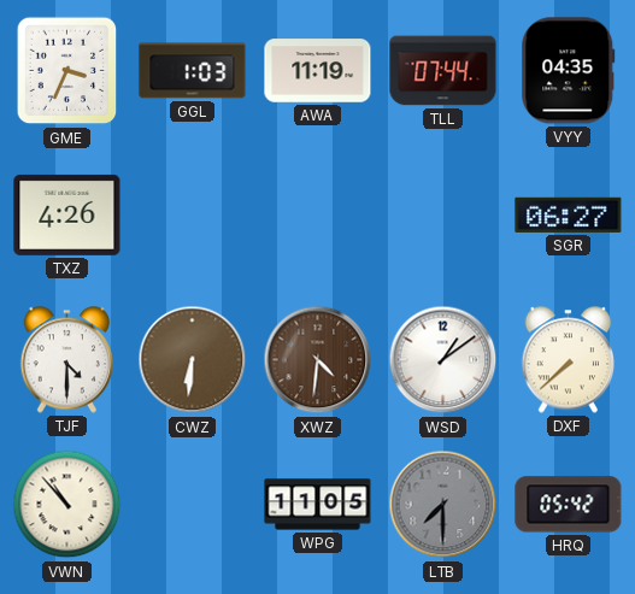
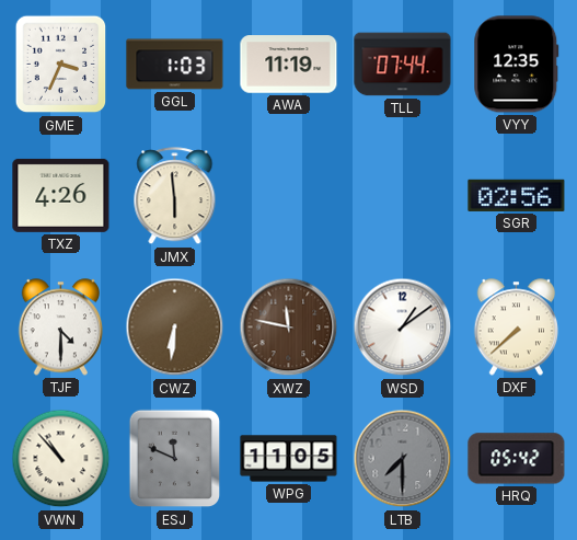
VYY: 04:35 -> 12:35
JMX: none -> 5:59
SGR: 06:27 -> 02:56
XWZ: 4:31 -> 11:47
ESJ: none -> 11:49
